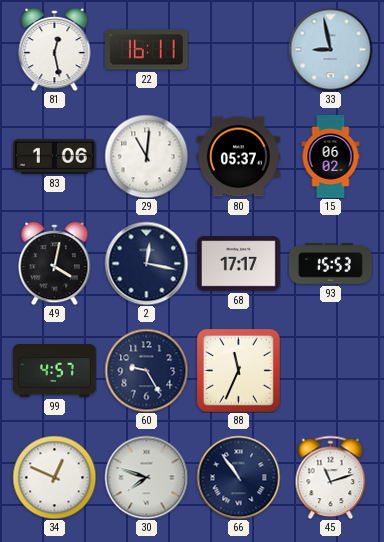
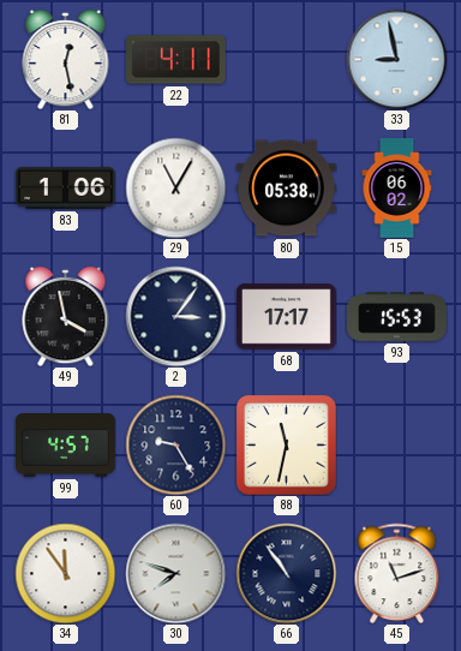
22: 16:11 -> 4:11
29: 11:01 -> 11:05
80: 05:37 -> 05:38
49: 4:02 -> 3:58
2: 12:17 -> 3:06
88: 11:34 -> 11:32
34: 12:49 -> 11:54
